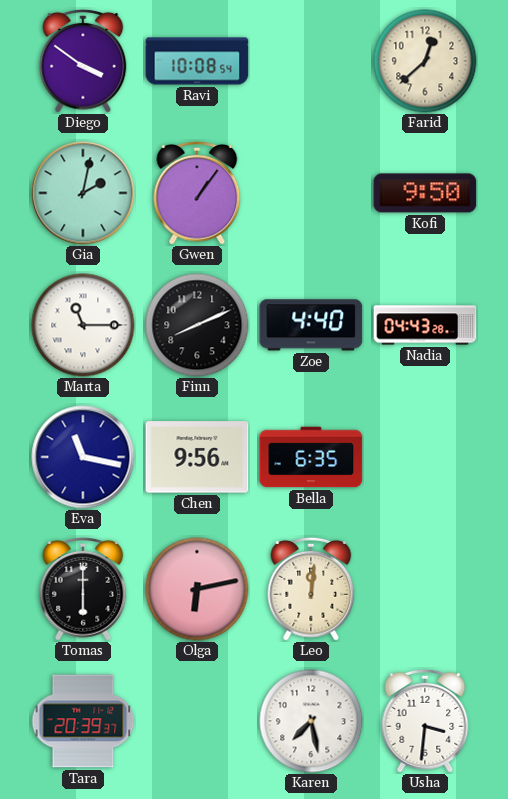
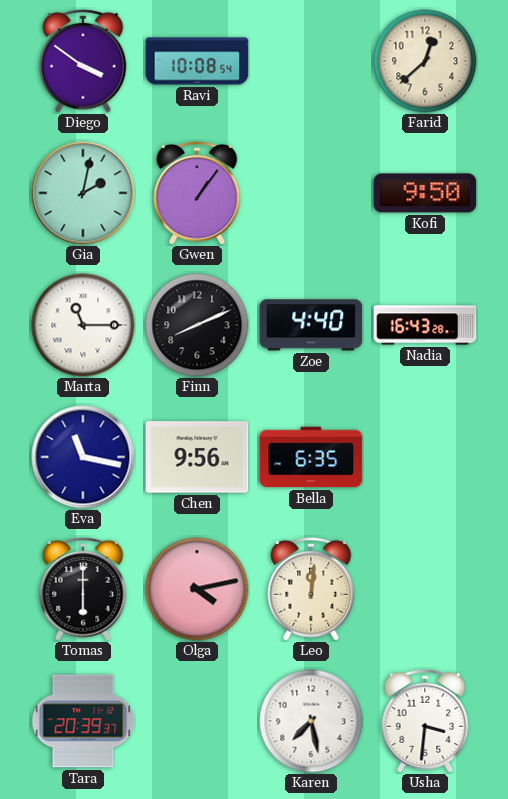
Nadia: 04:43 -> 16:43
Olga: 6:13 -> 4:13
